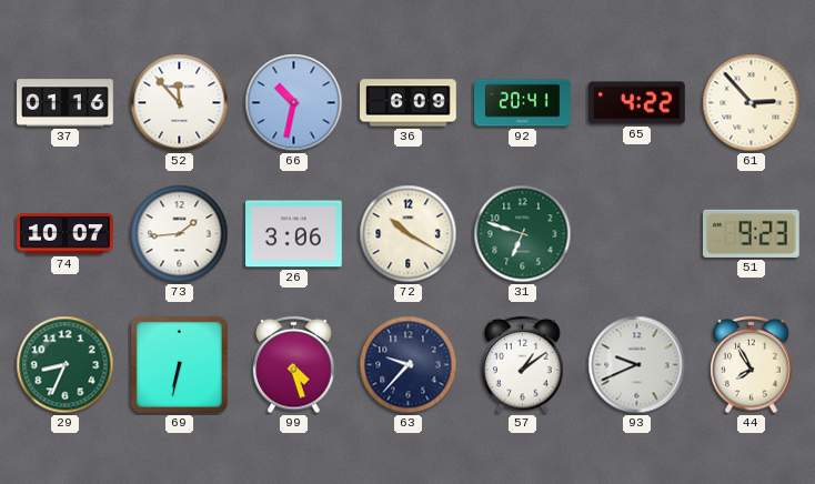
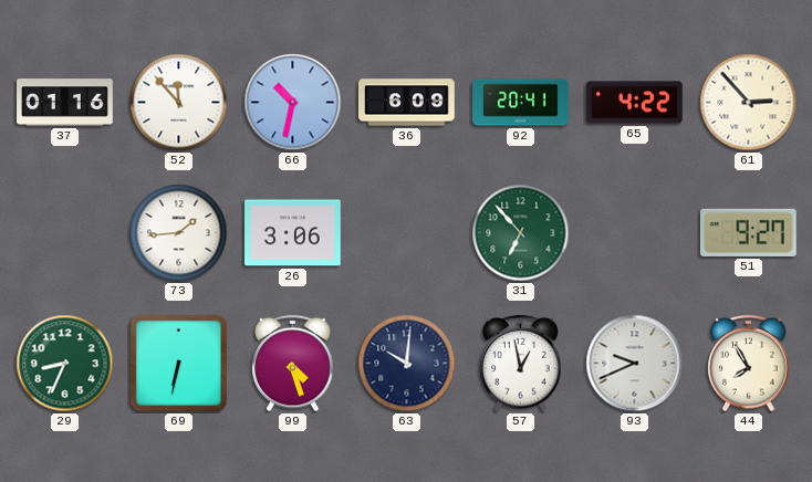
74: 10:07 -> none
72: 10:20 -> none
31: 6:48 -> 6:53
51: 9:23 -> 9:27
63: 9:37 -> 10:01
57: 1:09 -> 12:58
